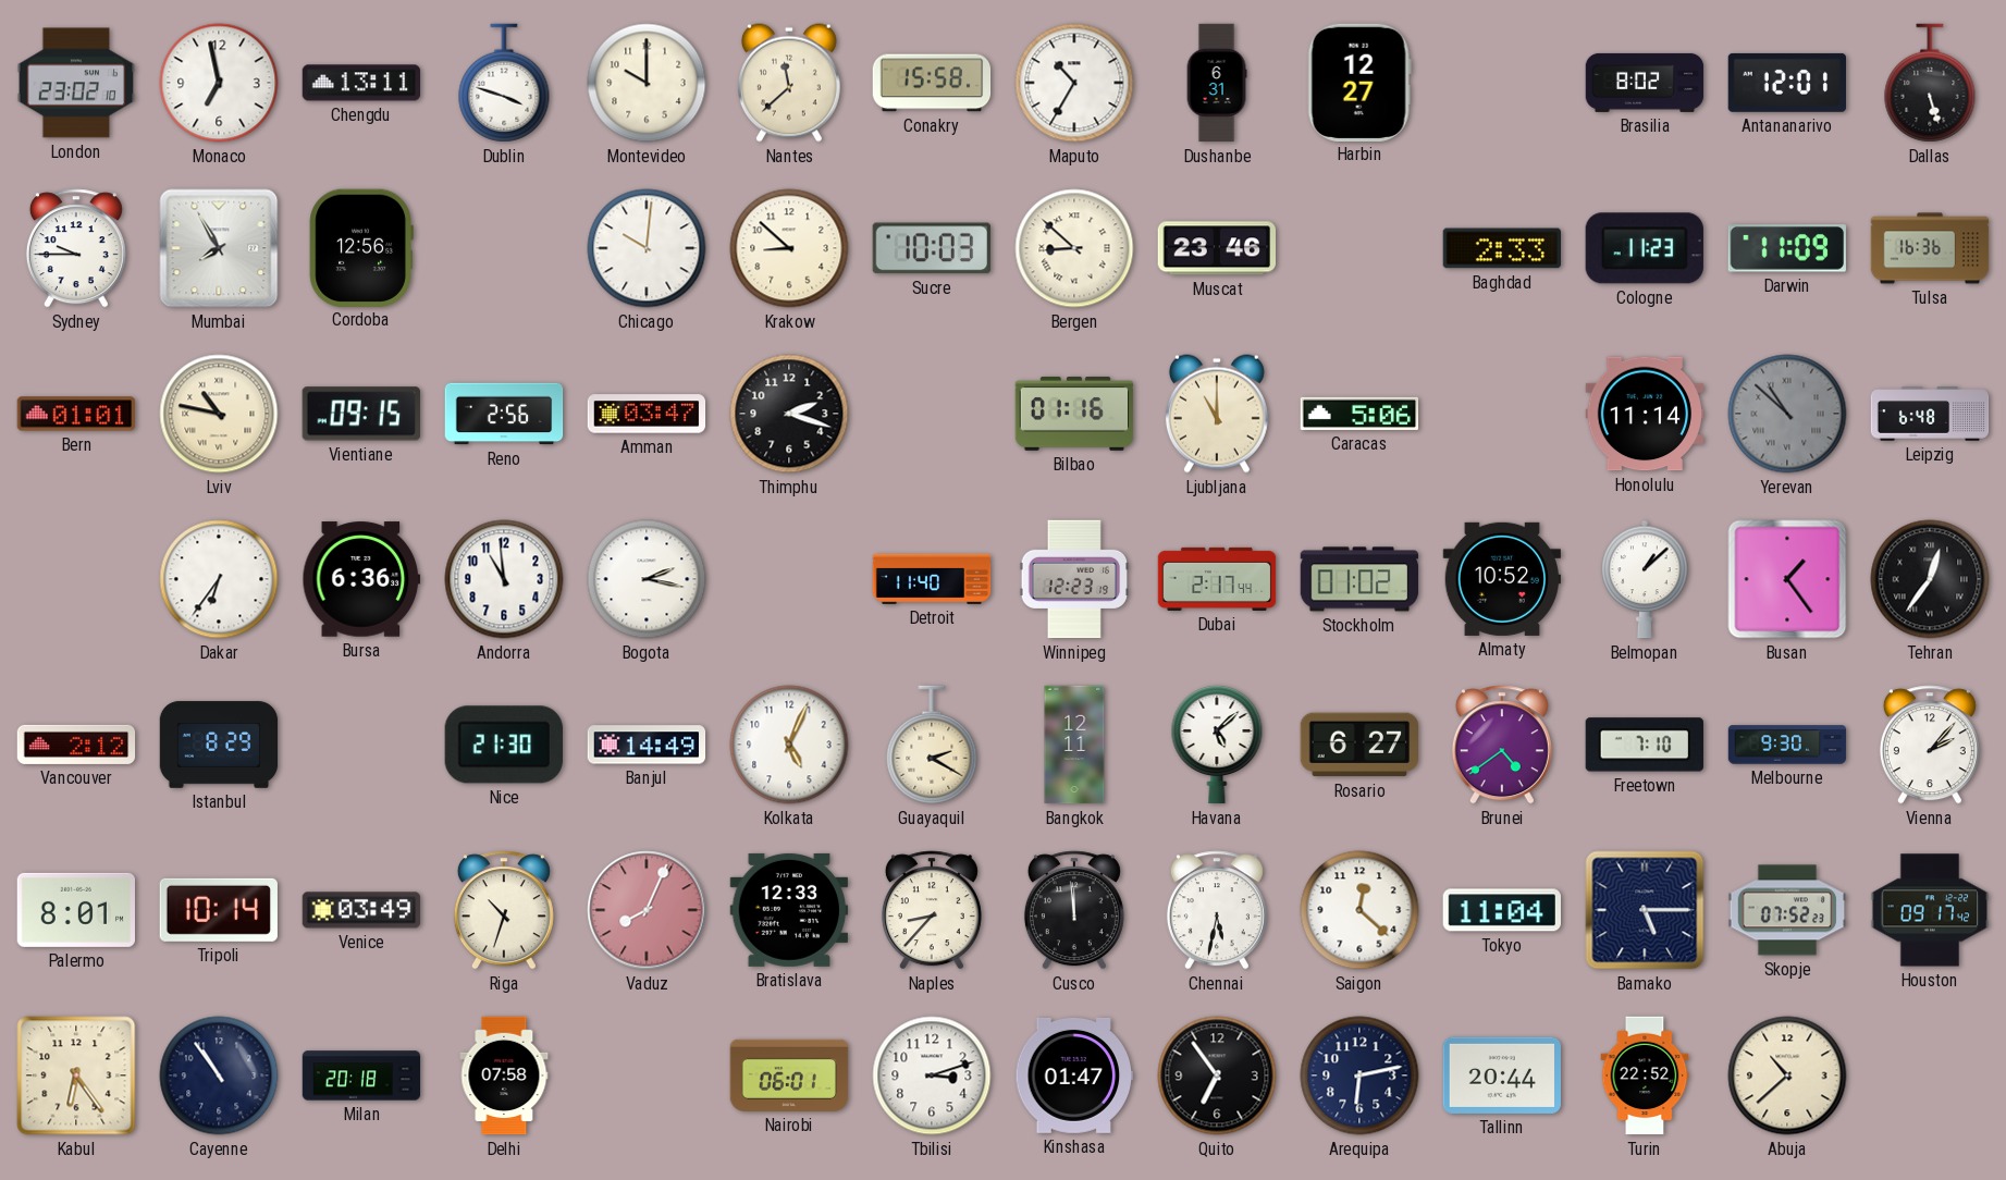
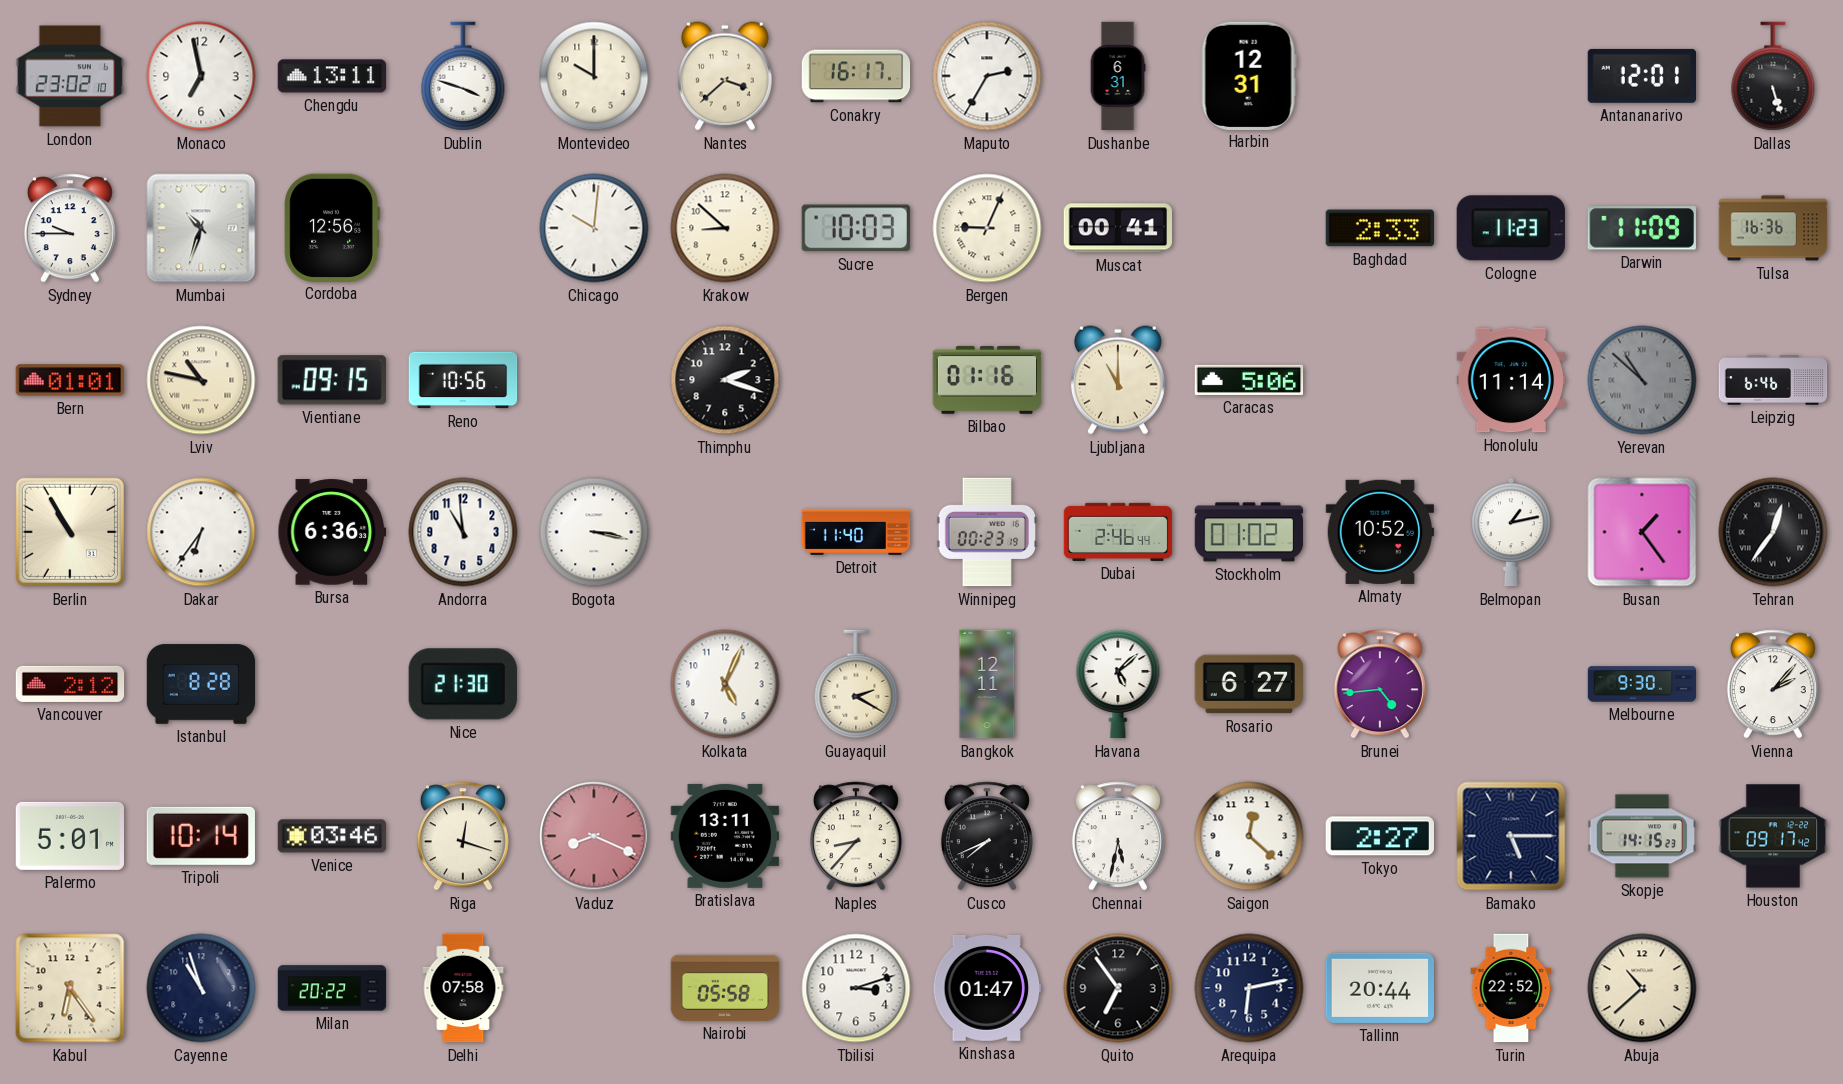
Nantes: 11:38 -> 3:38
Conakry: 15:58 -> 16:17
Maputo: 10:35 -> 2:35
Harbin: 12:27 -> 12:31
Brasilia: 8:02 -> none
Mumbai: 7:55 -> 10:33
Bergen: 8:52 -> 9:04
Muscat: 23:46 -> 00:41
Reno: 2:56 -> 10:56
Amman: 03:47 -> none
Leipzig: 6:48 -> 6:46
Berlin: none -> 10:55
Bogota: 2:17 -> 3:17
Winnipeg: 12:23 -> 00:23
Dubai: 2:17 -> 2:46
Belmopan: 1:08 -> 1:13
Istanbul: 8:29 -> 8:28
Banjul: 14:49 -> none
Brunei: 4:39 -> 4:44
Freetown: 7:10 -> none
Palermo: 8:01 -> 5:01
Venice: 03:49 -> 03:46
Riga: 10:33 -> 12:18
Vaduz: 8:04 -> 8:19
Bratislava: 12:33 -> 13:11
Cusco: 11:59 -> 7:41
Tokyo: 11:04 -> 2:27
Skopje: 07:52 -> 14:15
Cayenne: 10:54 -> 10:57
Milan: 20:18 -> 20:22
Nairobi: 06:01 -> 05:58
